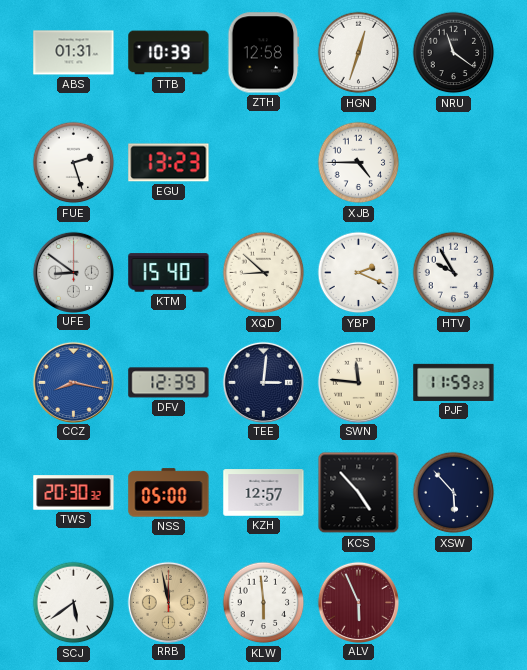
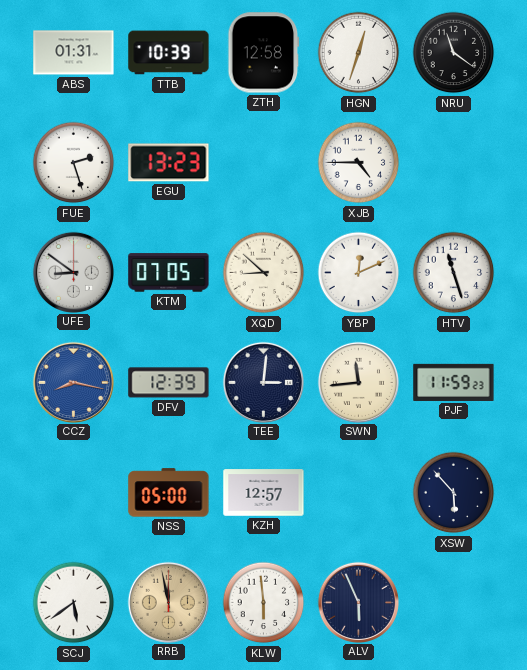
KTM: 15:40 -> 07:05
YBP: 2:19 -> 12:11
HTV: 9:55 -> 11:27
SWN: 11:46 -> 11:44
TWS: 20:30 -> none
KCS: 4:53 -> none
ALV dial: burgundy -> navy
